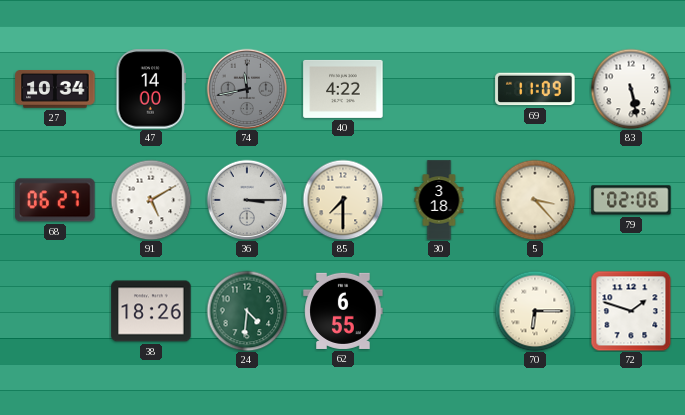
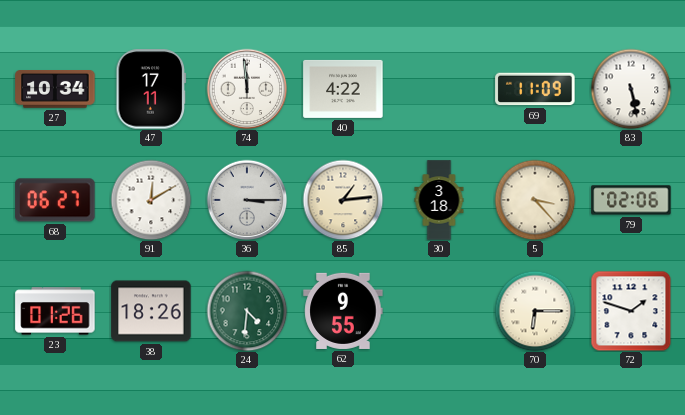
47: 14:00 -> 17:11
74: 11:43 -> 11:59
74 dial: grey -> white
91: 5:10 -> 12:10
85: 7:30 -> 1:14
23: none -> 01:26
62: 6:55 -> 9:55
